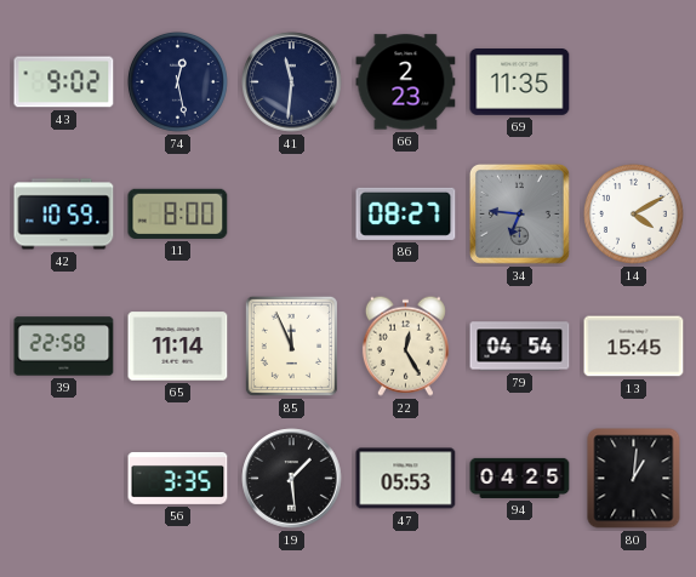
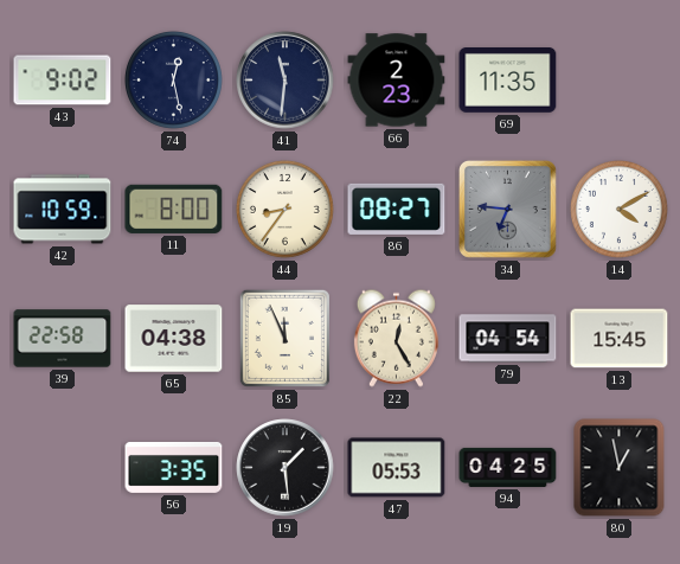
44: none -> 8:36
65: 11:14 -> 04:38
80: 1:01 -> 12:58
